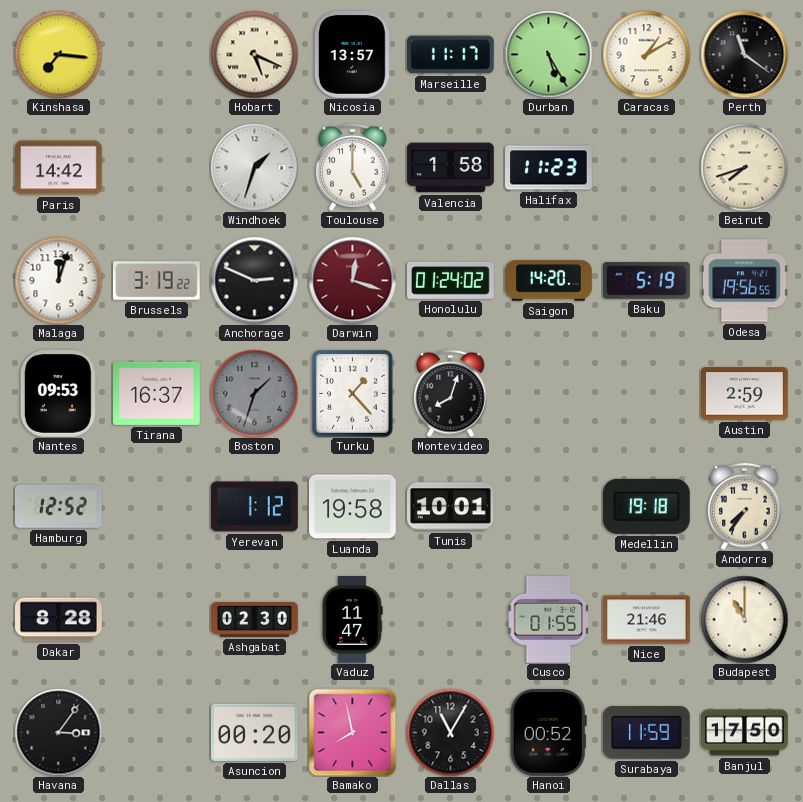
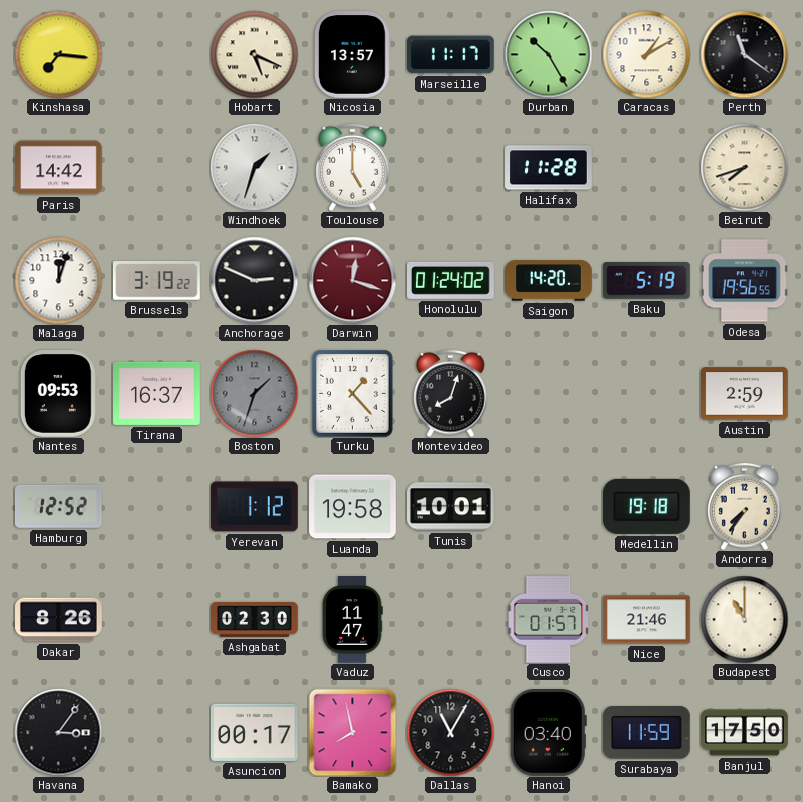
Durban: 5:25 -> 10:25
Valencia: 1:58 -> none
Halifax: 11:23 -> 11:28
Dakar: 8:28 -> 8:26
Cusco: 01:55 -> 01:57
Asuncion: 00:20 -> 00:17
Hanoi: 00:52 -> 03:40
